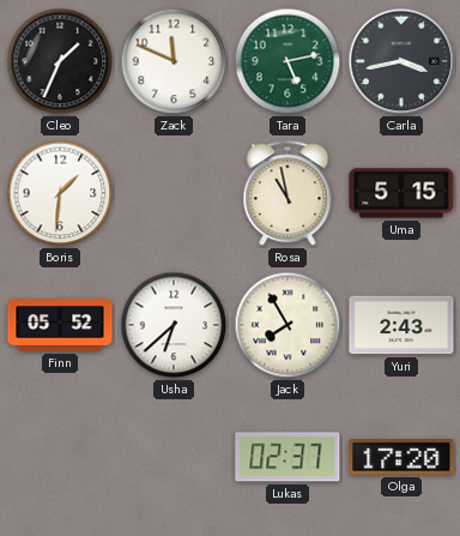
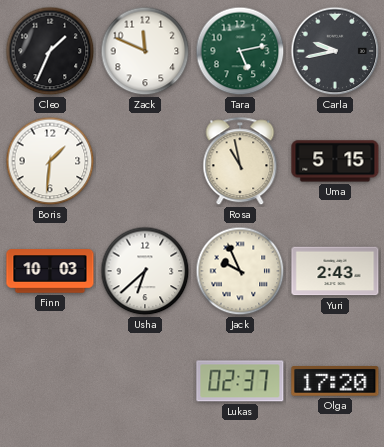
Carla: 3:43 -> 9:43
Finn: 05:52 -> 10:03
Jack: 7:55 -> 9:56
